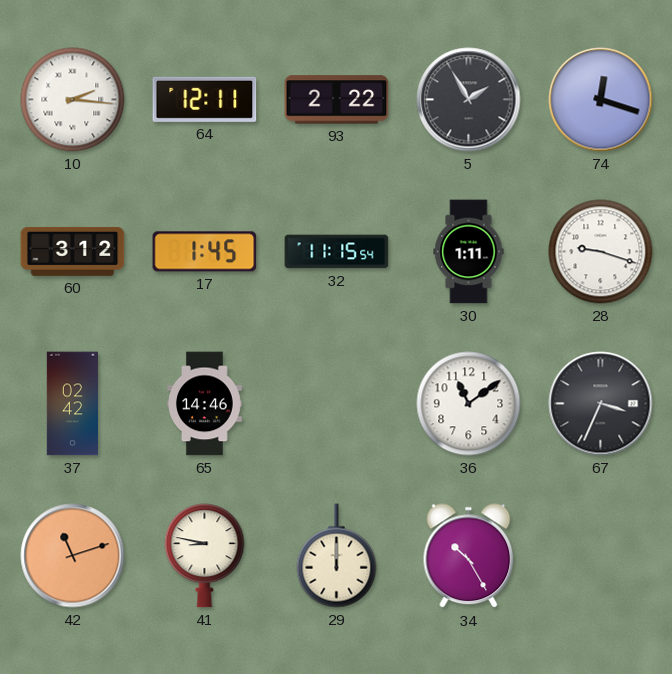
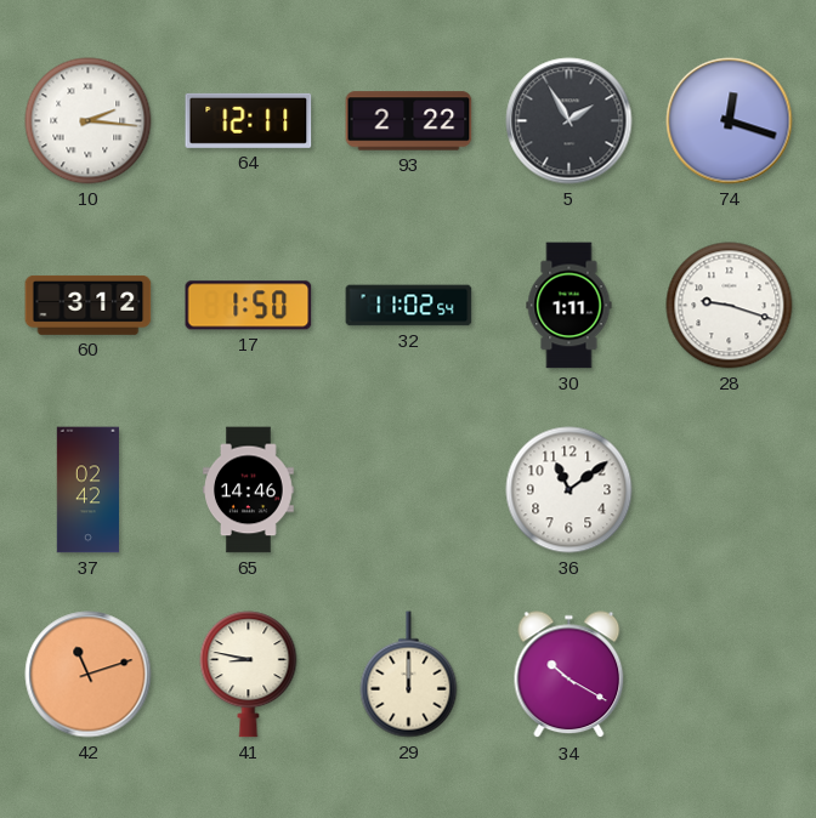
17: 1:45 -> 1:50
32: 11:15 -> 11:02
67: 3:34 -> none
34: 10:25 -> 10:20
